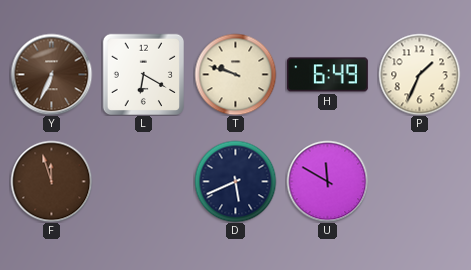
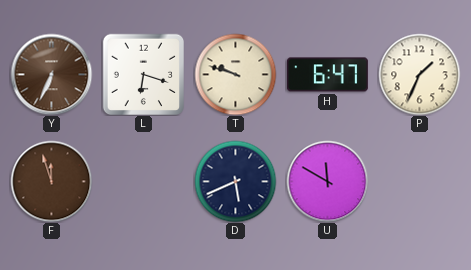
L: 6:20 -> 6:18
H: 6:49 -> 6:47
